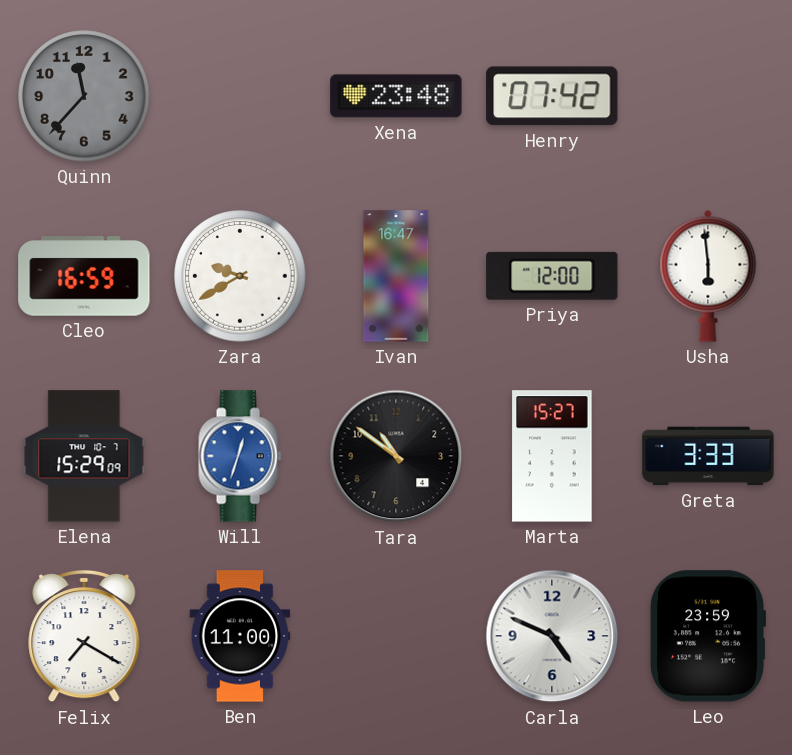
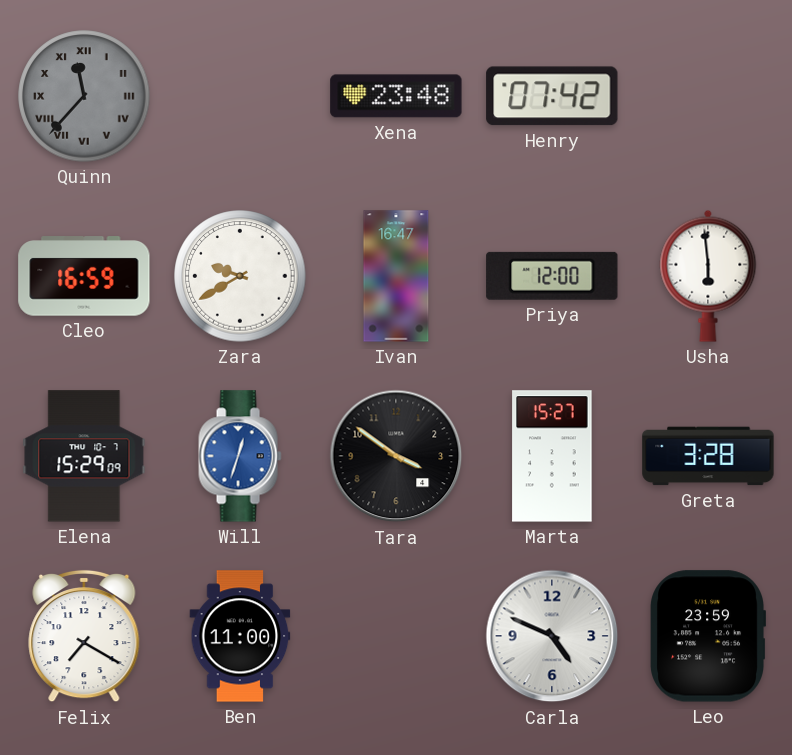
Quinn numerals: Arabic -> Roman
Tara: 10:51 -> 3:51
Greta: 3:33 -> 3:28
